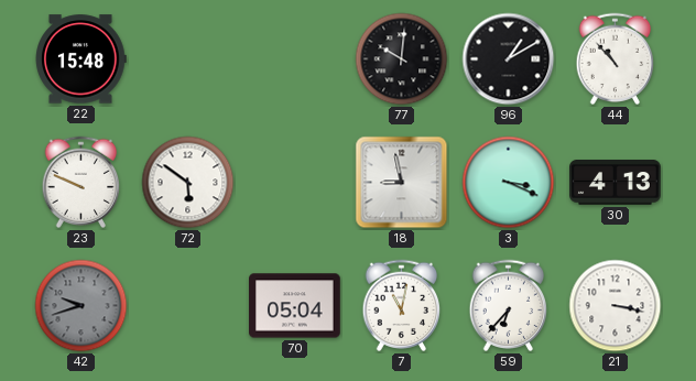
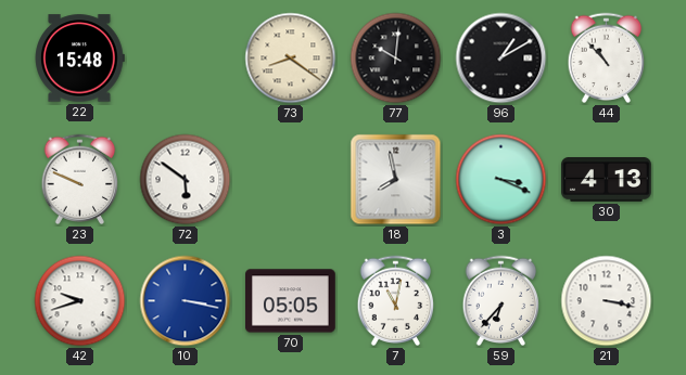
73: none -> 8:21
18: 8:58 -> 7:58
42 dial: grey -> white
10: none -> 3:17
70: 05:04 -> 05:05
